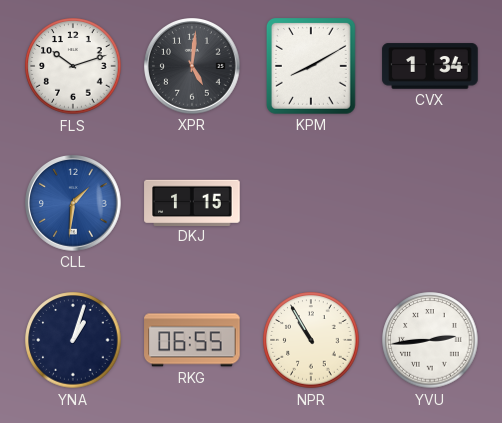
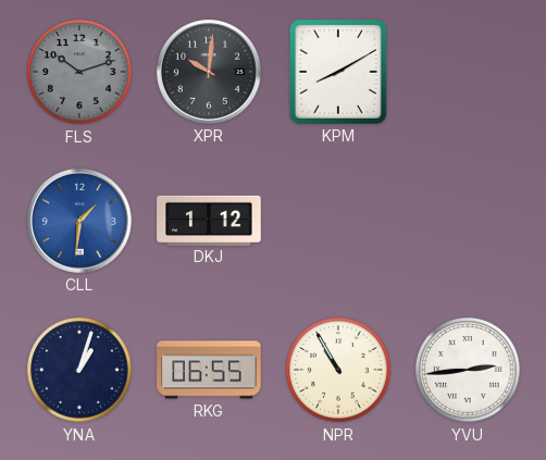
FLS dial: white -> grey
XPR: 5:01 -> 10:01
CVX: 1:34 -> none
DKJ: 1:15 -> 1:12
